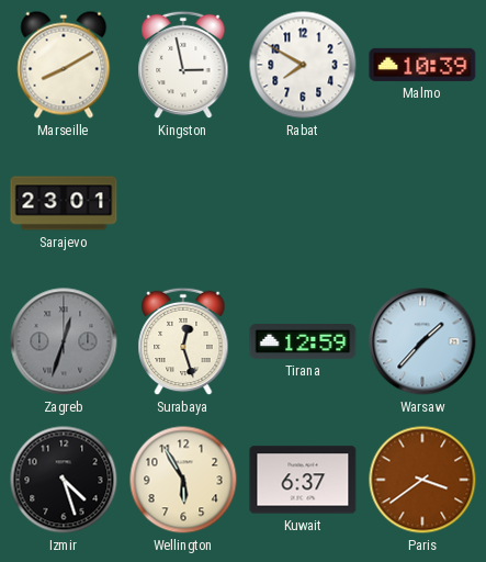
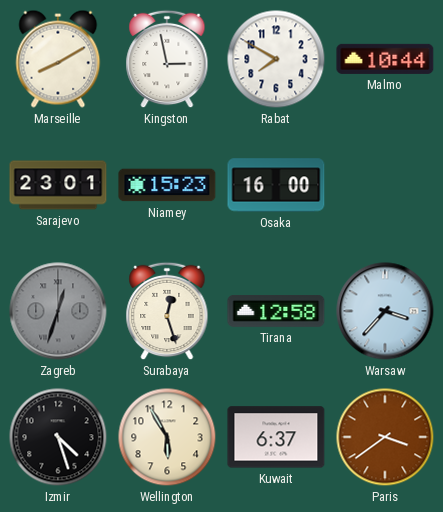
Malmo: 10:39 -> 10:44
Niamey: none -> 15:23
Osaka: none -> 16:00
Tirana: 12:59 -> 12:58
Warsaw: 1:37 -> 3:37
